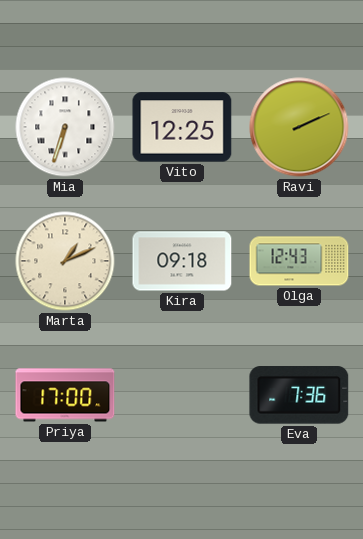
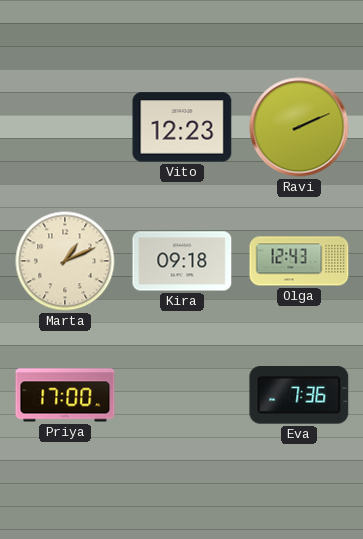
Mia: 6:33 -> none
Vito: 12:25 -> 12:23
